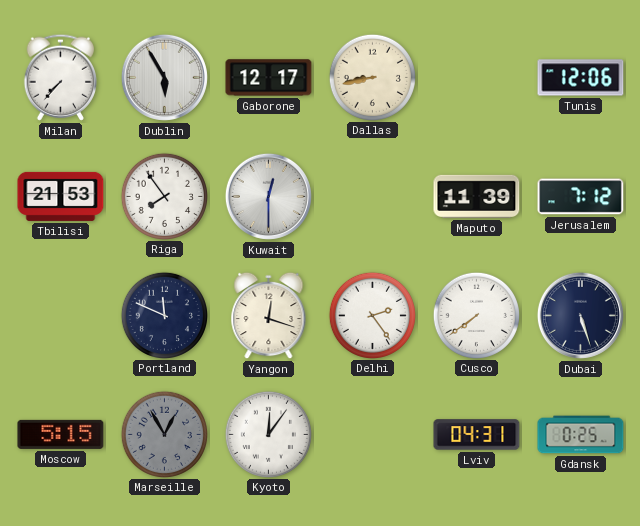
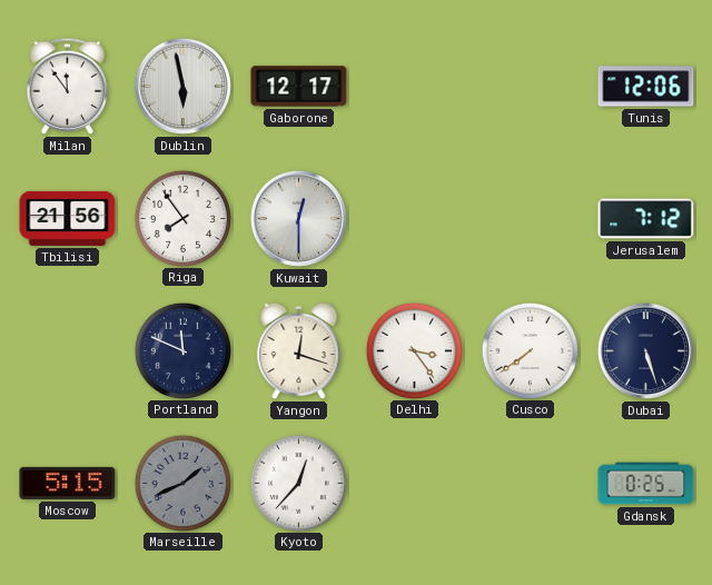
Milan: 7:37 -> 11:54
Dublin: 5:55 -> 5:58
Dallas: 8:43 -> none
Tbilisi: 21:53 -> 21:56
Maputo: 11:39 -> none
Delhi: 2:24 -> 3:24
Marseille: 12:55 -> 1:41
Kyoto: 12:06 -> 12:37
Lviv: 04:31 -> none
